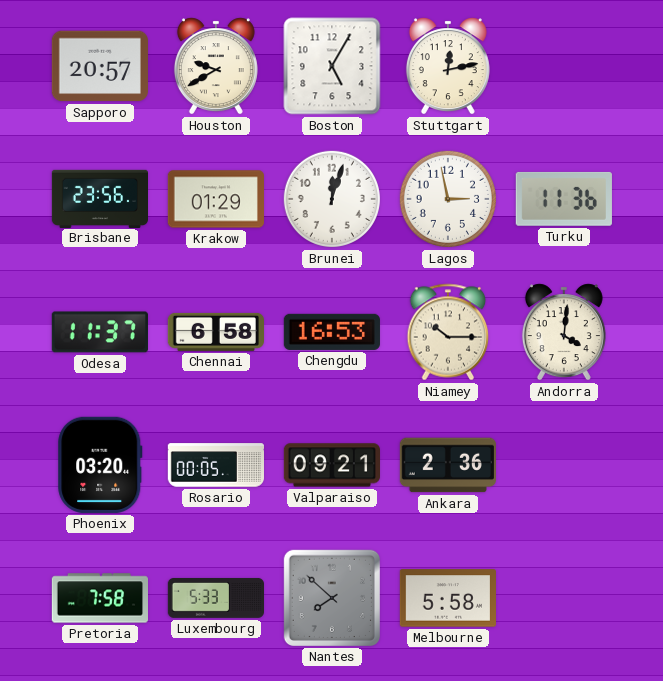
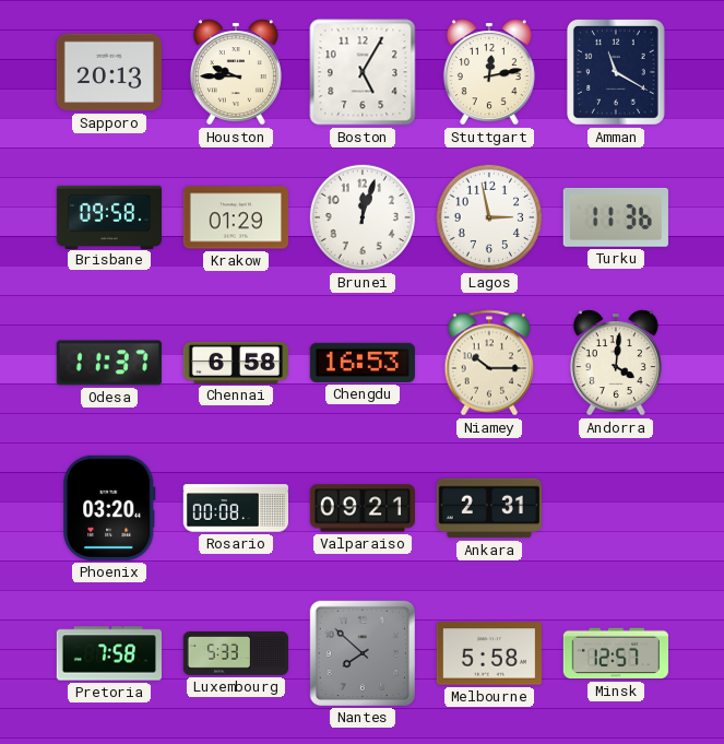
Sapporo: 20:57 -> 20:13
Houston: 9:40 -> 9:45
Amman: none -> 11:20
Brisbane: 23:56 -> 09:58
Rosario: 00:05 -> 00:08
Ankara: 2:36 -> 2:31
Minsk: none -> 12:57
